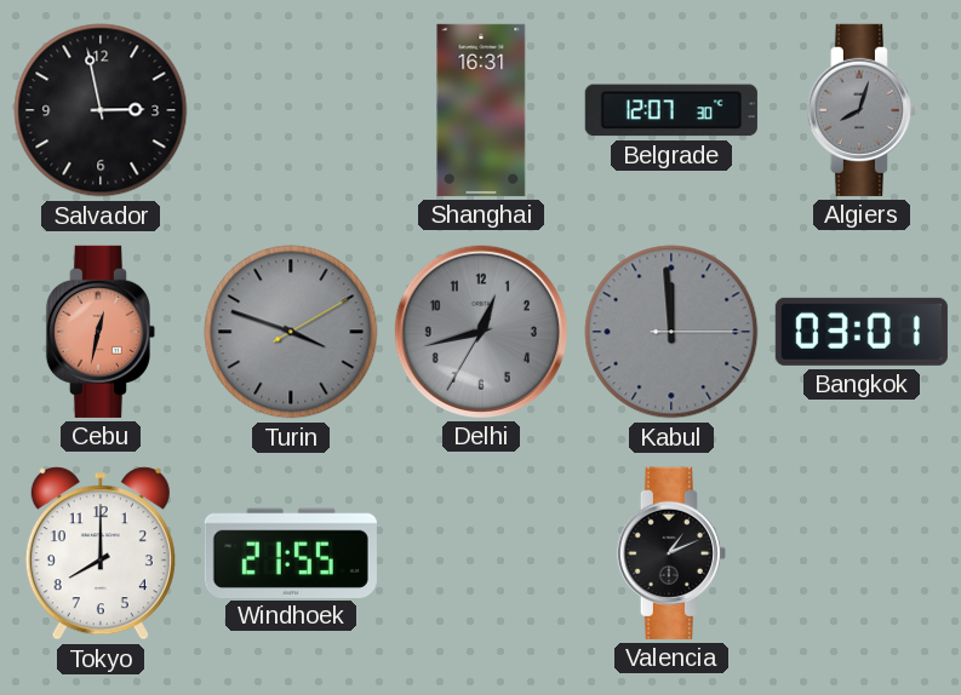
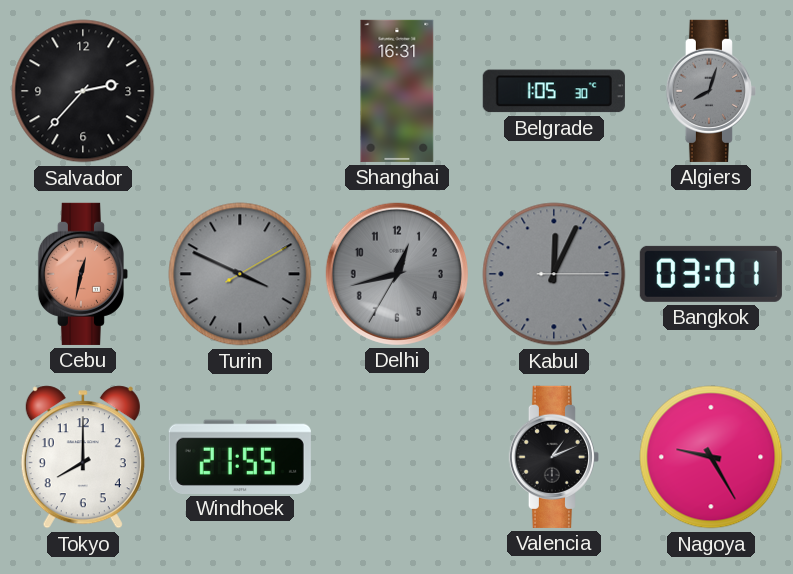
Salvador: 2:58 -> 2:37
Belgrade: 12:07 -> 1:05
Turin: 3:48 -> 3:49
Kabul: 11:59 -> 12:04
Nagoya: none -> 9:25
